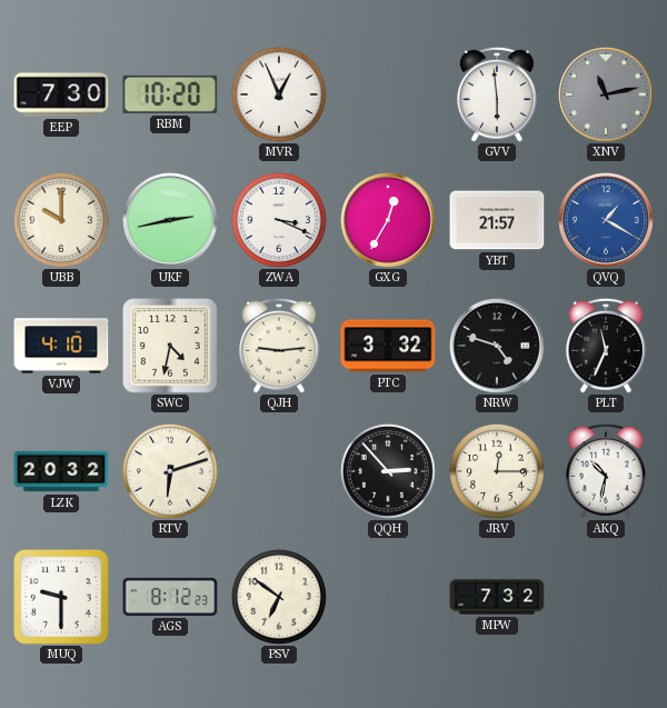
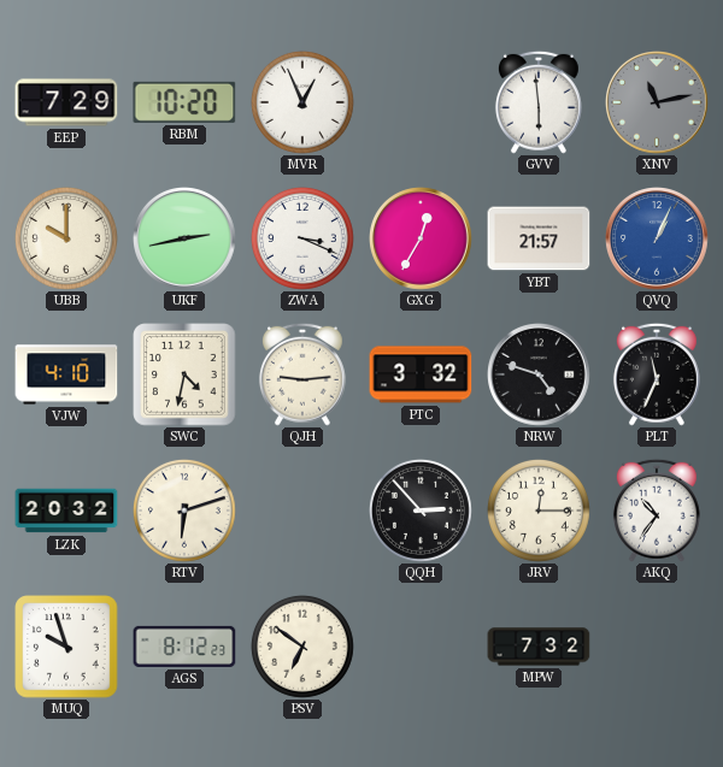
EEP: 7:30 -> 7:29
QVQ: 1:20 -> 1:04
AKQ: 10:32 -> 10:36
MUQ: 9:30 -> 9:57
